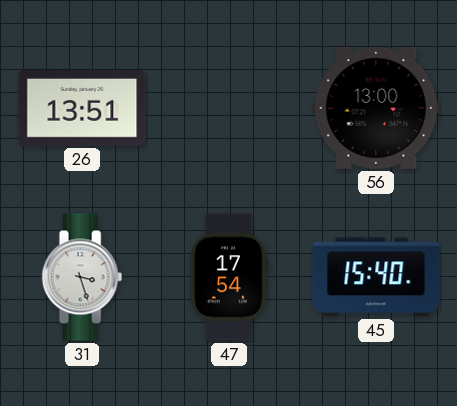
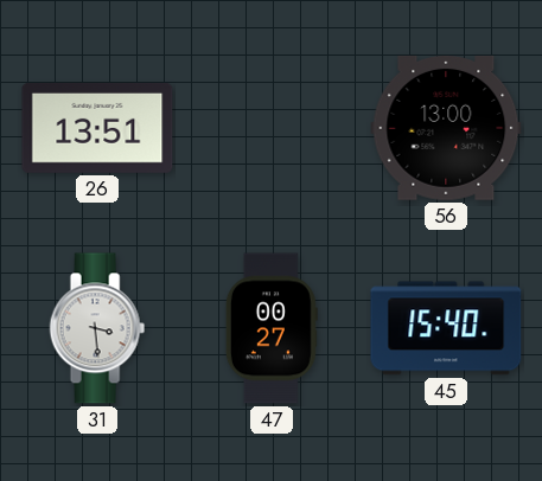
31: 3:27 -> 3:29
47: 17:54 -> 00:27
